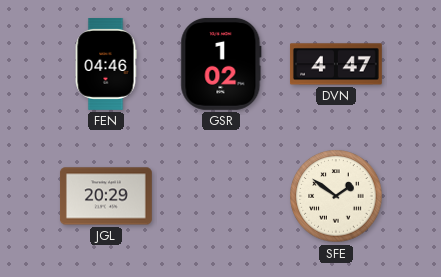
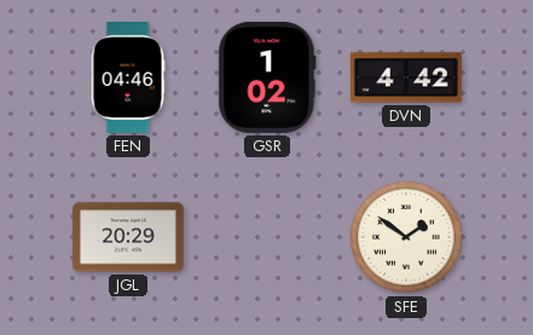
DVN: 4:47 -> 4:42
